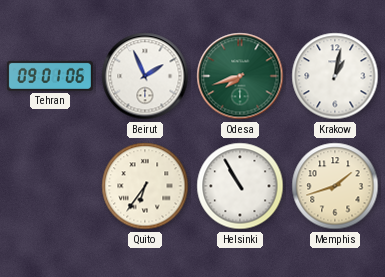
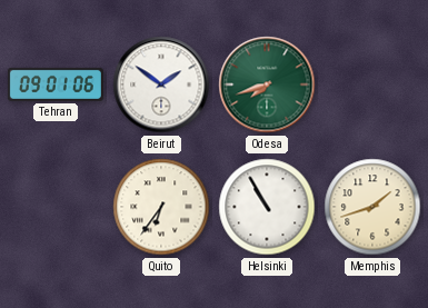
Beirut: 1:56 -> 1:51
Krakow: 1:02 -> none
